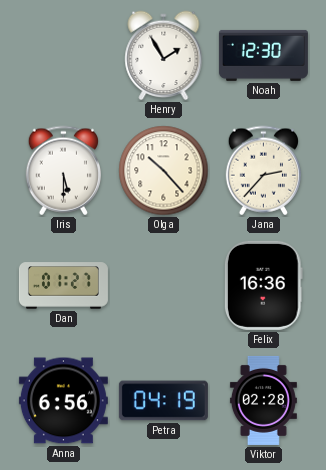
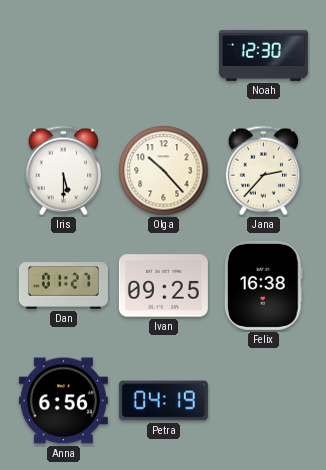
Henry: 1:55 -> none
Ivan: none -> 09:25
Felix: 16:36 -> 16:38
Viktor: 02:28 -> none
